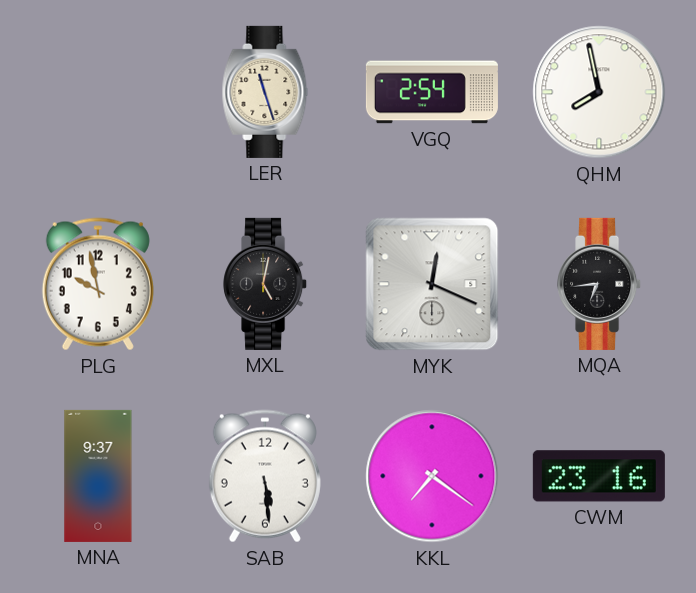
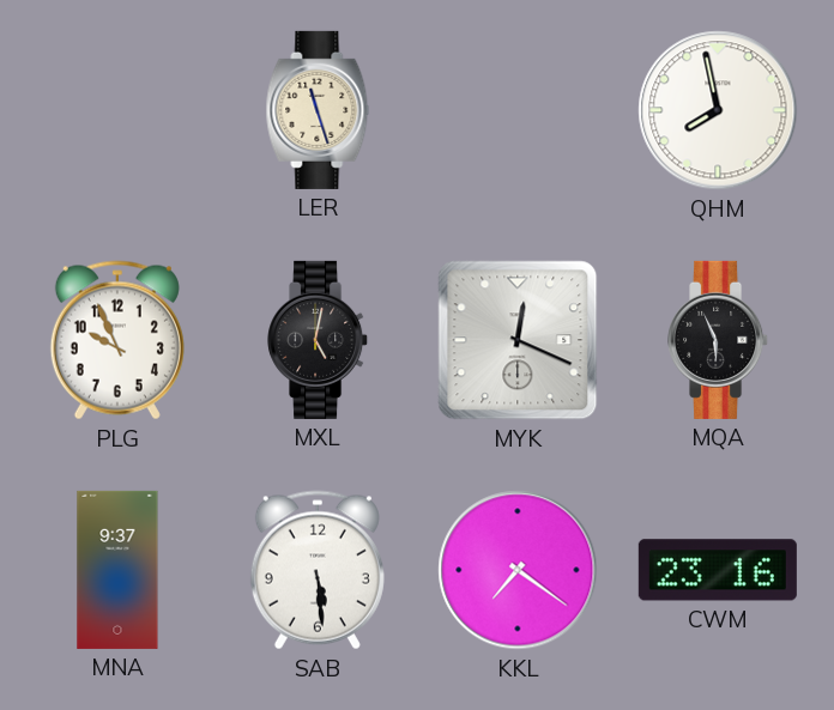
VGQ: 2:54 -> none
PLG: 9:58 -> 9:56
MQA: 6:44 -> 5:56
